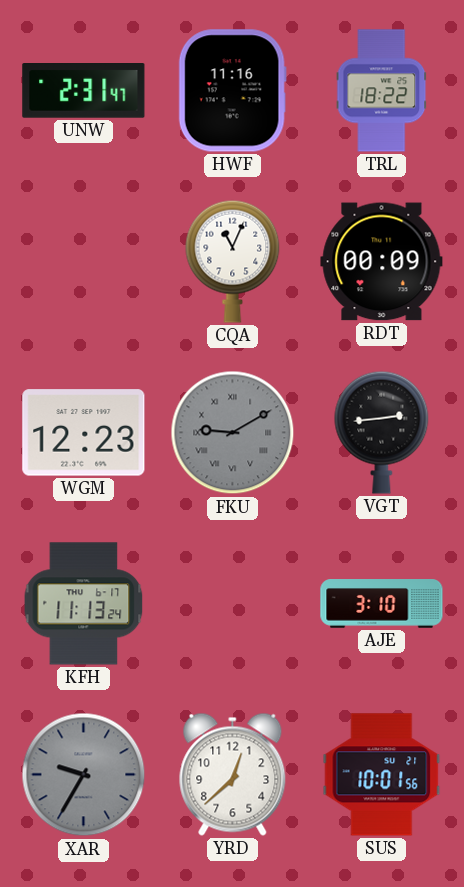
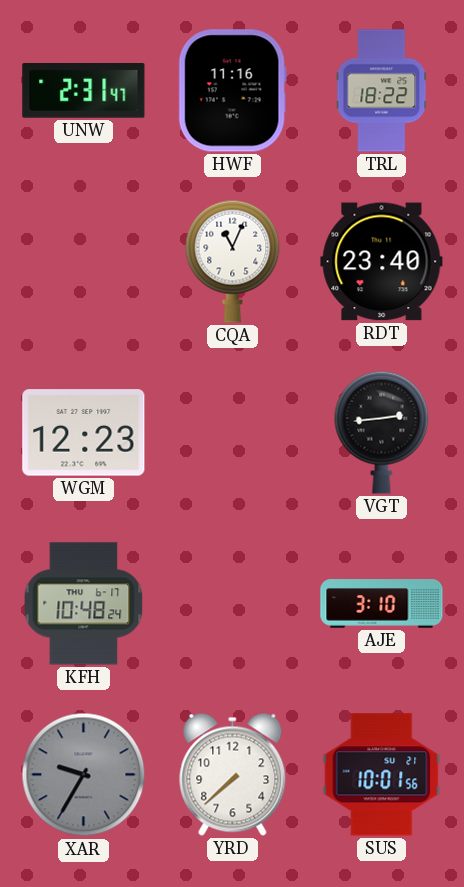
RDT: 00:09 -> 23:40
FKU: 9:10 -> none
KFH: 11:13 -> 10:48
YRD: 12:38 -> 7:38
